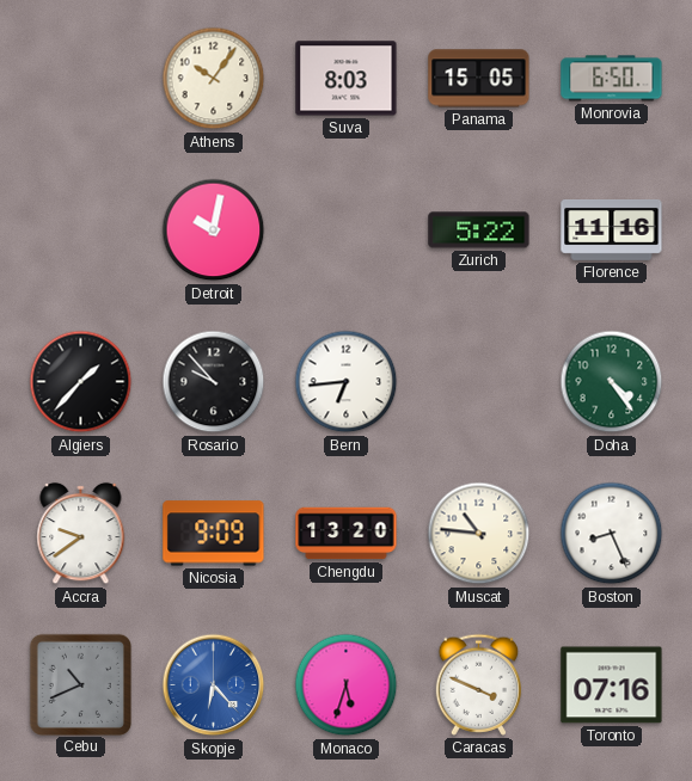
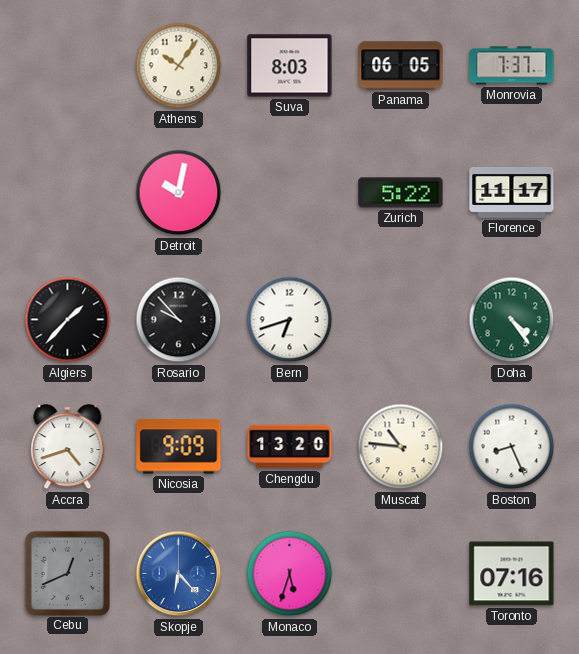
Panama: 15:05 -> 06:05
Monrovia: 6:50 -> 7:37
Florence: 11:16 -> 11:17
Bern: 6:44 -> 6:42
Accra: 9:39 -> 4:42
Cebu: 10:41 -> 12:41
Caracas: 3:49 -> none
